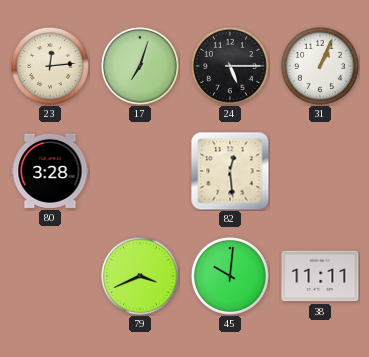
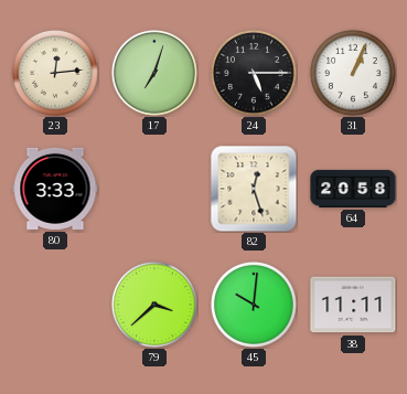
80: 3:28 -> 3:33
82: 12:29 -> 12:27
64: none -> 20:58
79: 3:41 -> 3:38
